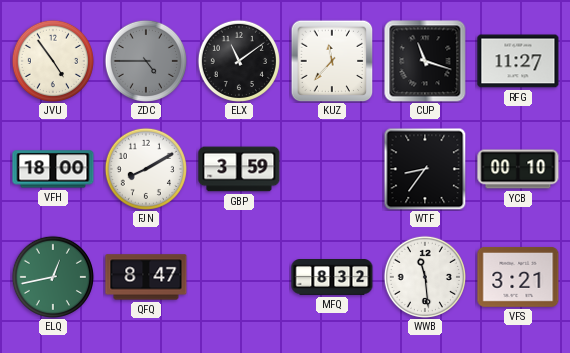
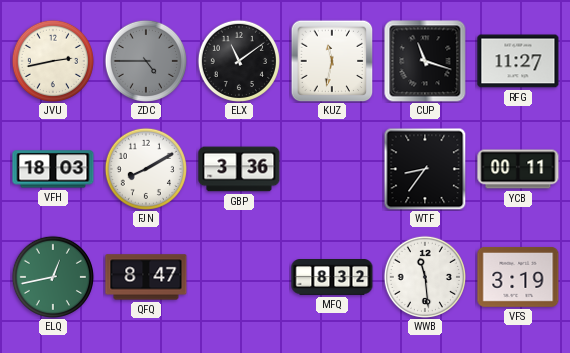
JVU: 4:54 -> 2:43
KUZ: 11:37 -> 11:32
VFH: 18:00 -> 18:03
GBP: 3:59 -> 3:36
YCB: 00:10 -> 00:11
VFS: 3:21 -> 3:19
